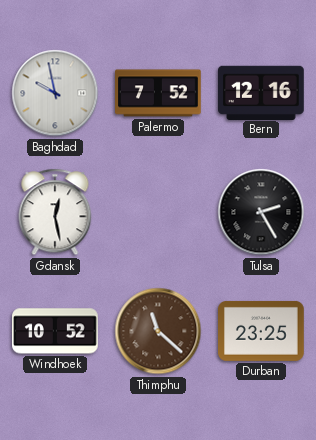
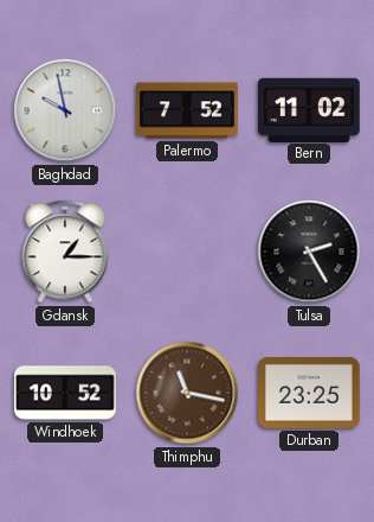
Bern: 12:16 -> 11:02
Gdansk: 12:28 -> 1:15
Thimphu: 11:22 -> 11:17
